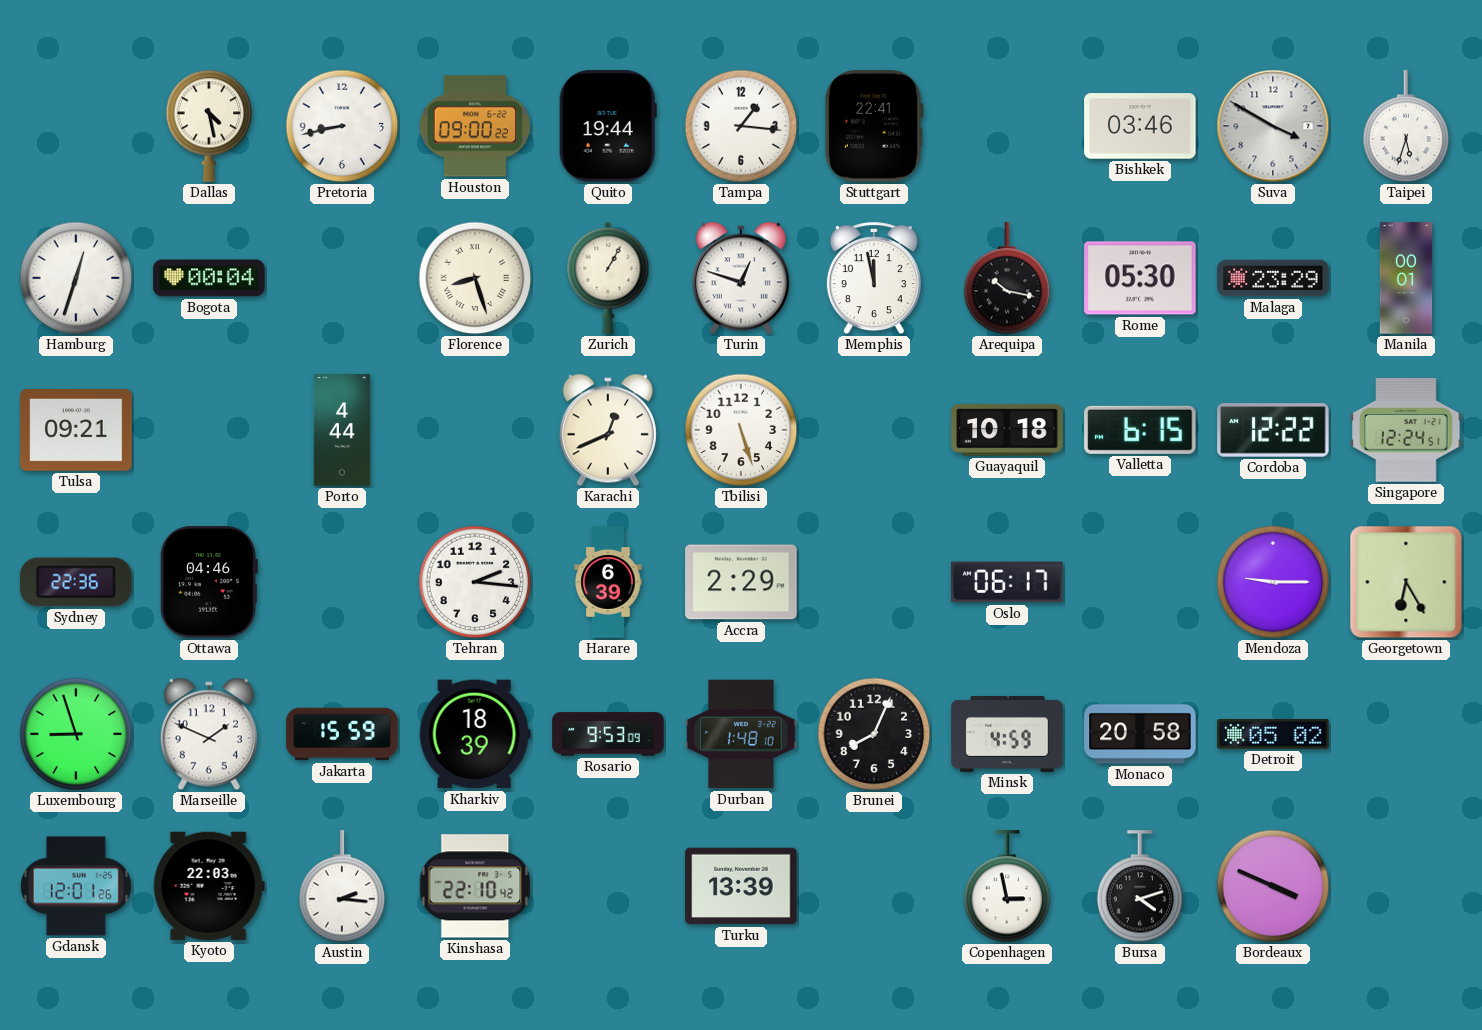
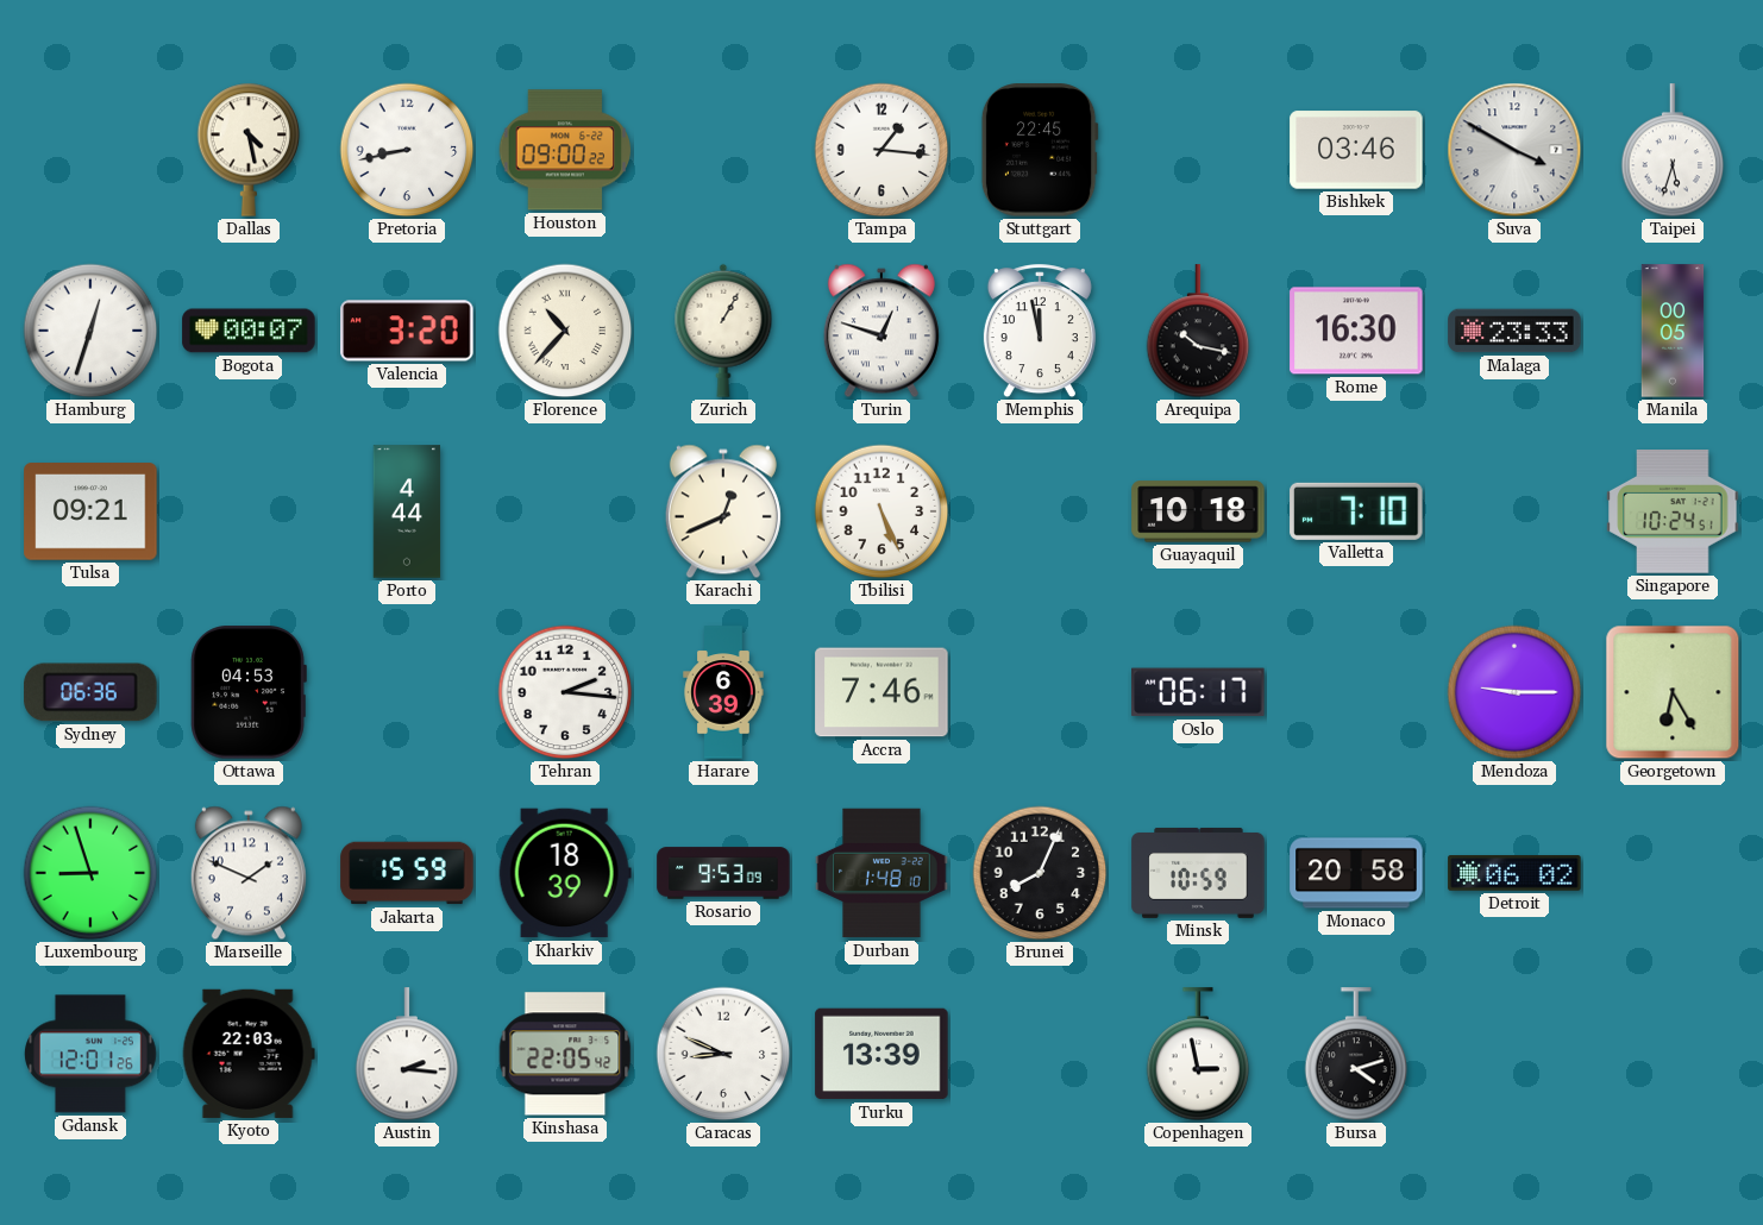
Quito: 19:44 -> none
Stuttgart: 22:41 -> 22:45
Bogota: 00:04 -> 00:07
Valencia: none -> 3:20
Florence: 8:27 -> 10:37
Rome: 05:30 -> 16:30
Malaga: 23:29 -> 23:33
Manila: 00:01 -> 00:05
Tbilisi: 5:27 -> 5:26
Valletta: 6:15 -> 7:10
Cordoba: 12:22 -> none
Singapore: 12:24 -> 10:24
Sydney: 22:36 -> 06:36
Ottawa: 04:46 -> 04:53
Accra: 2:29 -> 7:46
Minsk: 4:59 -> 10:59
Detroit: 05:02 -> 06:02
Kinshasa: 22:10 -> 22:05
Caracas: none -> 8:49
Bordeaux: 3:49 -> none
